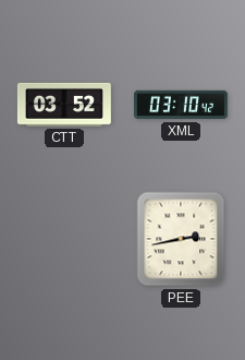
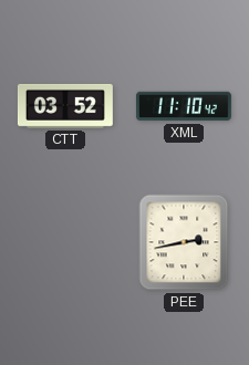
XML: 03:10 -> 11:10
